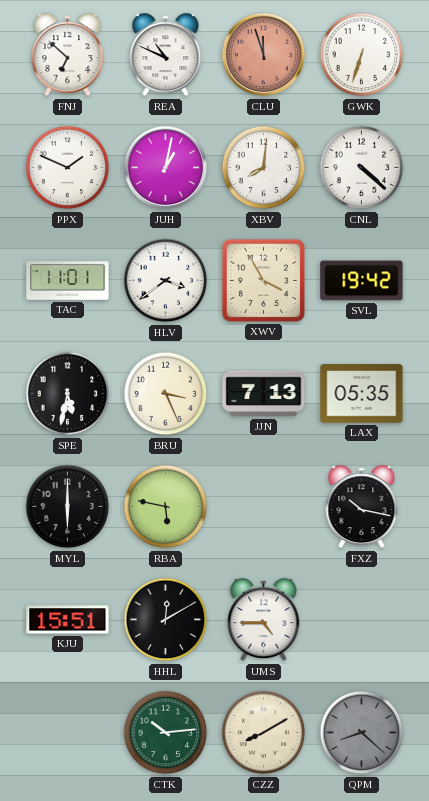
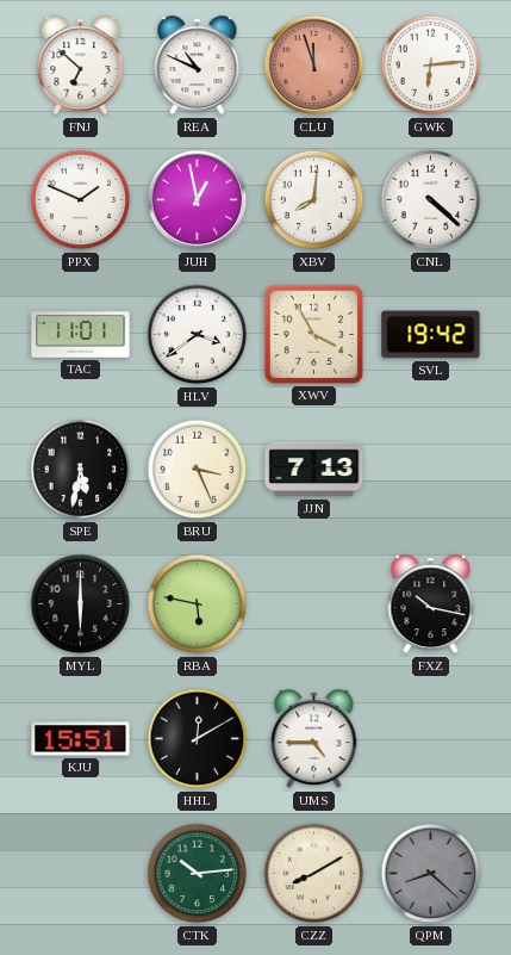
GWK: 6:33 -> 6:14
JUH: 1:02 -> 12:58
LAX: 05:35 -> none
